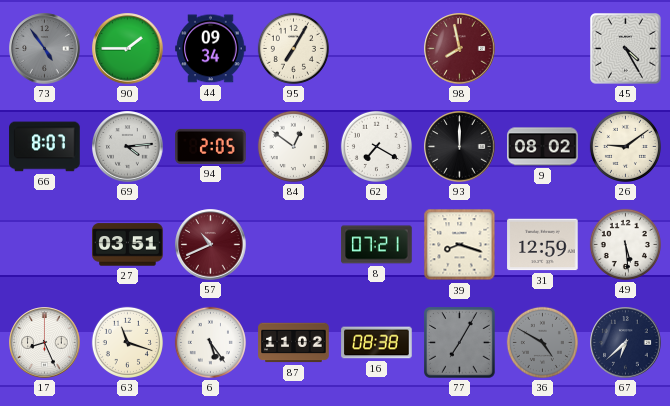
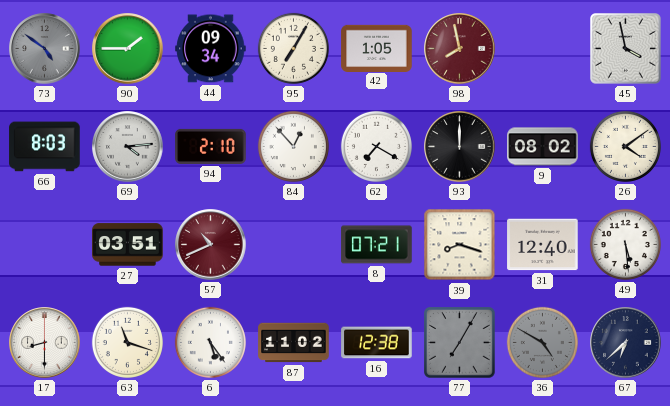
73: 4:54 -> 4:51
42: none -> 1:05
45: 4:25 -> 3:58
66: 8:07 -> 8:03
94: 2:05 -> 2:10
84: 12:51 -> 12:53
26: 9:09 -> 4:09
31: 12:59 -> 12:40
17: 8:26 -> 8:30
16: 08:38 -> 12:38
